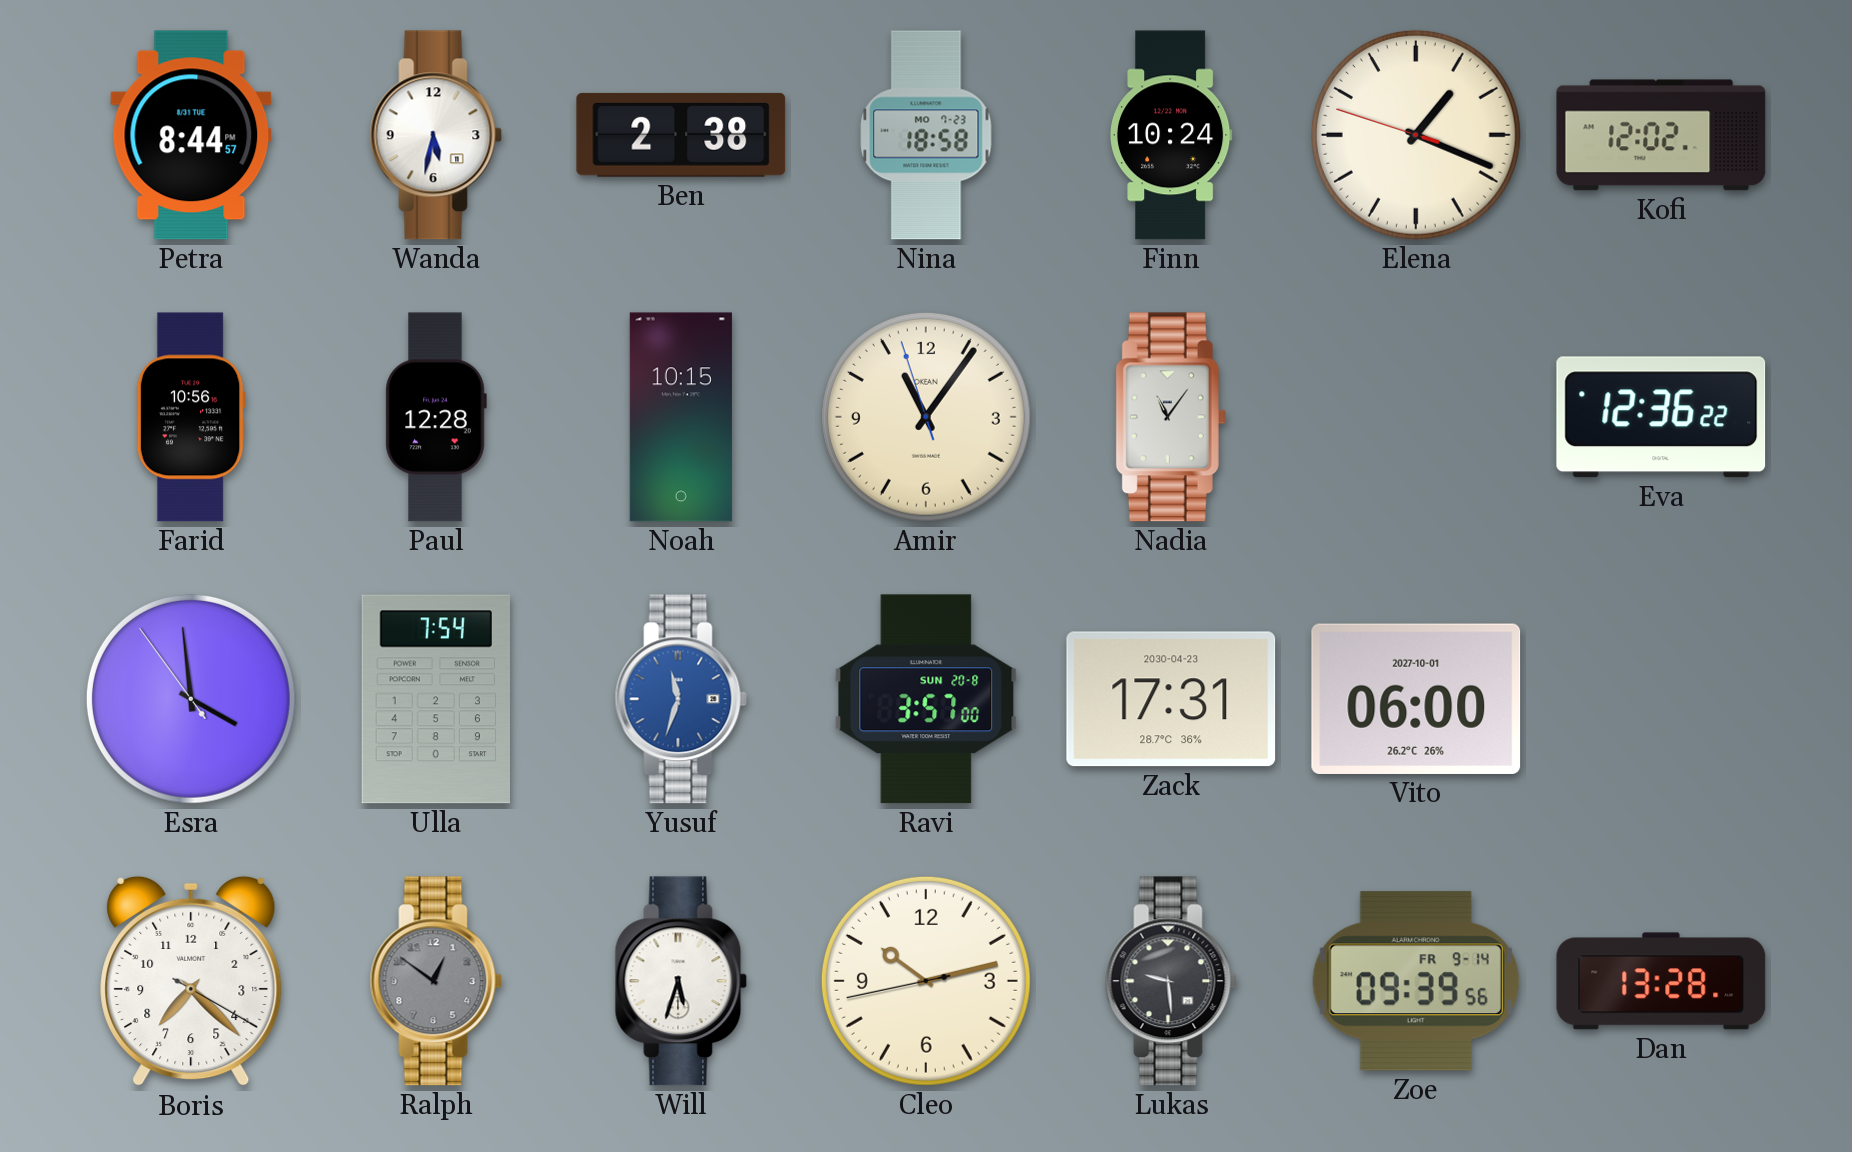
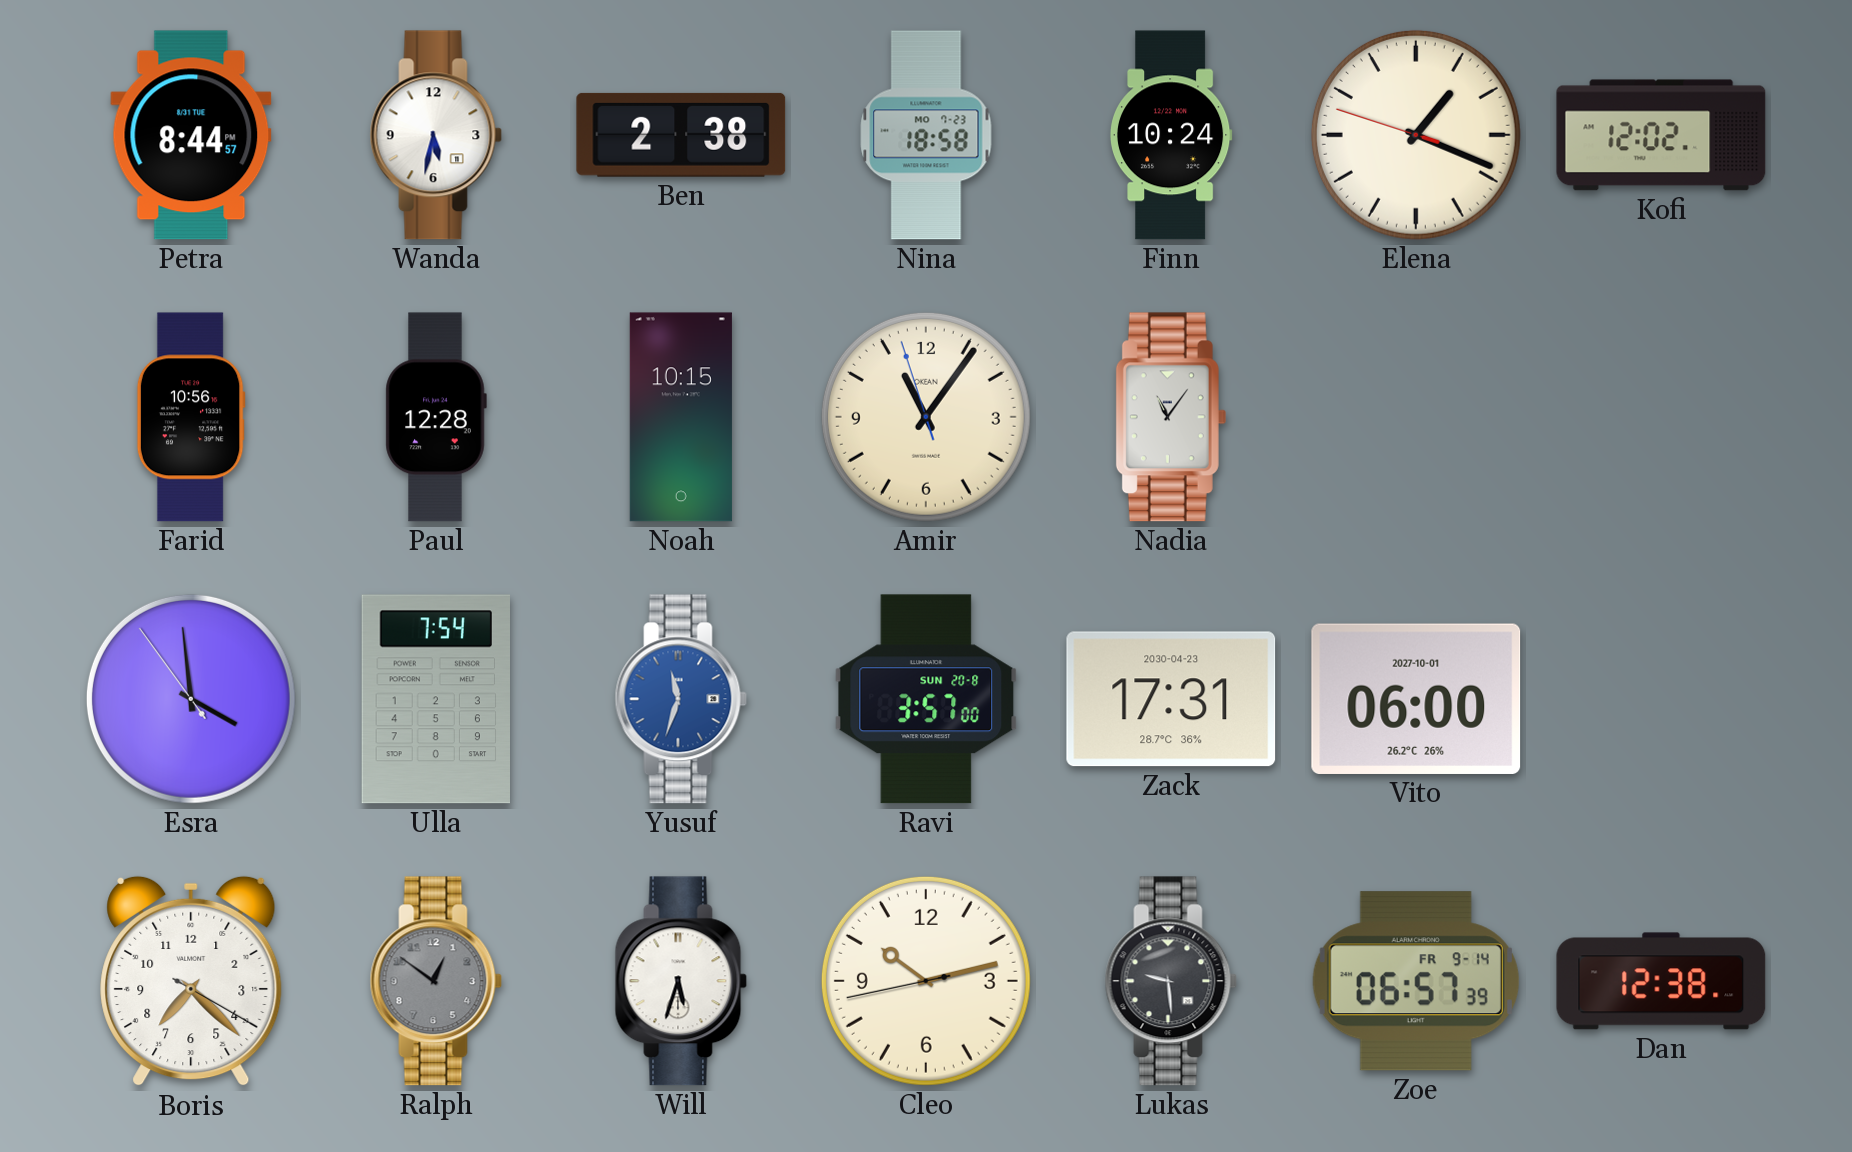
Eva: 12:36 -> none
Zoe: 09:39 -> 06:57
Dan: 13:28 -> 12:38
